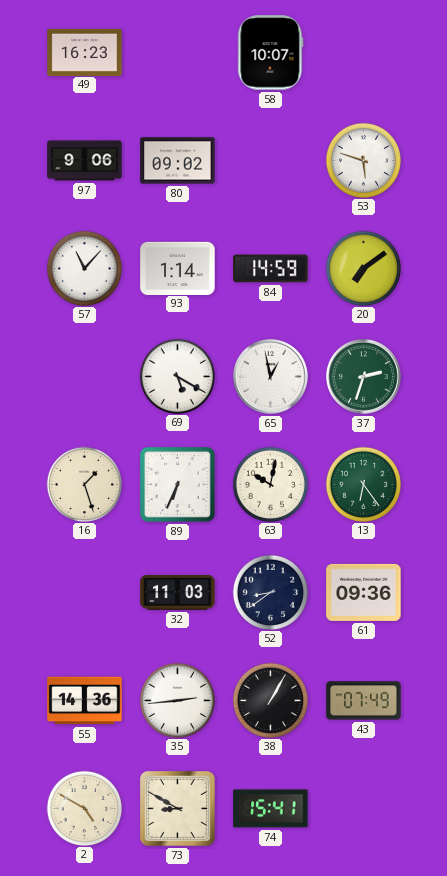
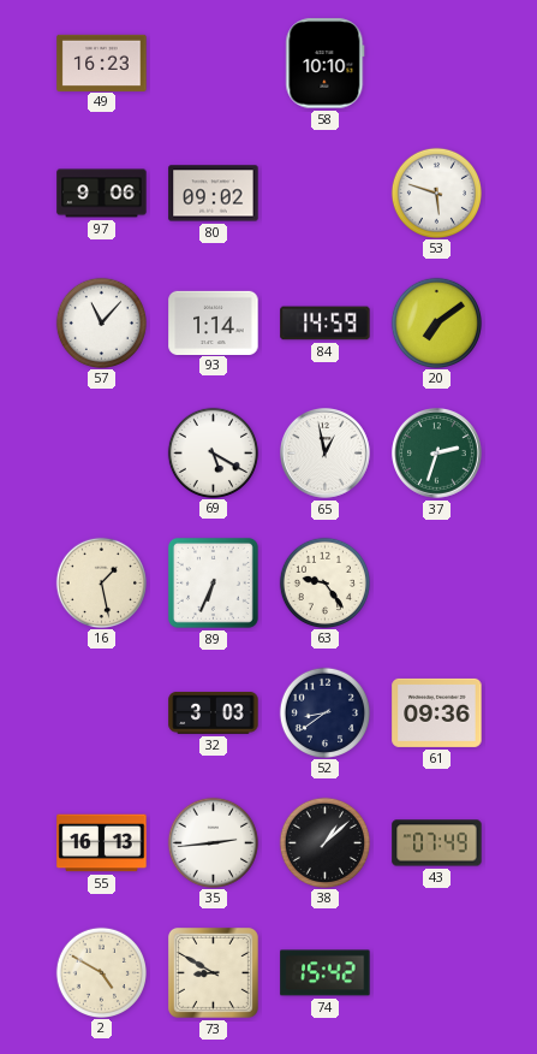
58: 10:07 -> 10:10
16: 1:27 -> 1:28
63: 10:02 -> 9:24
13: 6:24 -> none
32: 11:03 -> 3:03
55: 14:36 -> 16:13
38: 1:05 -> 1:08
74: 15:41 -> 15:42
